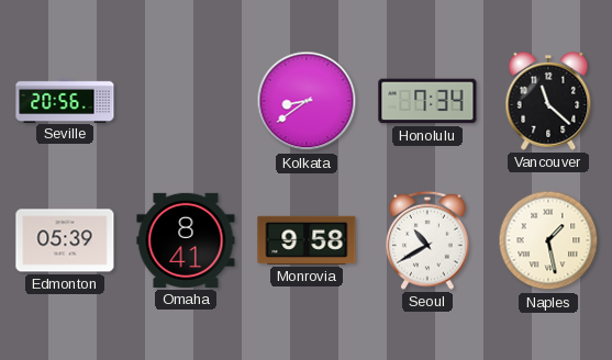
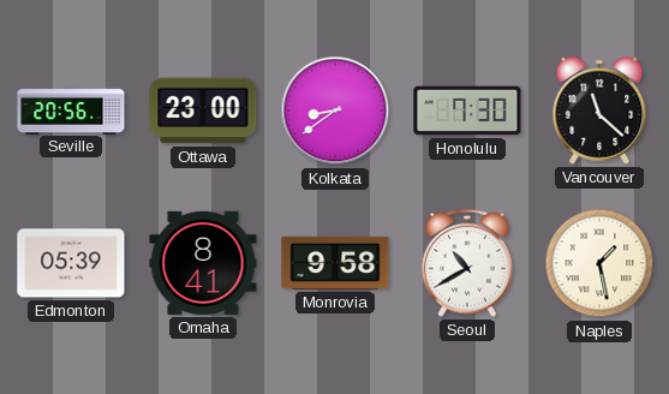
Ottawa: none -> 23:00
Honolulu: 7:34 -> 7:30
